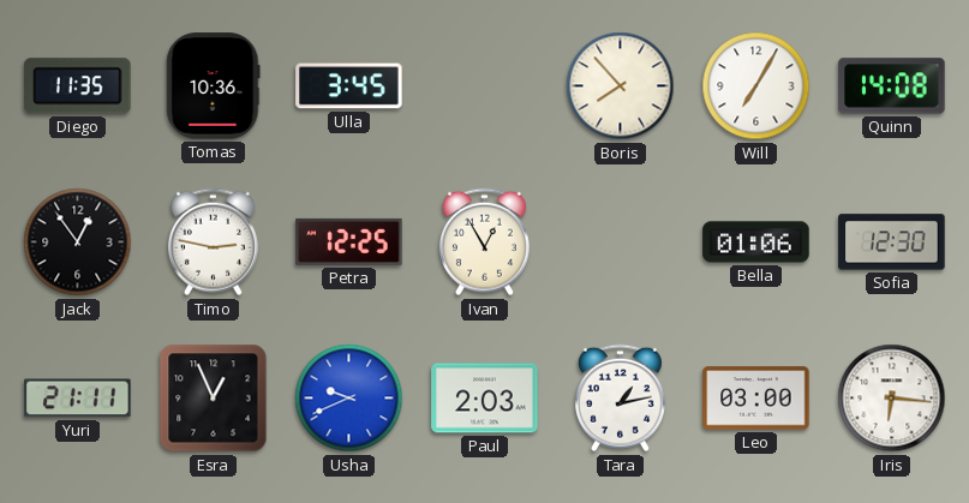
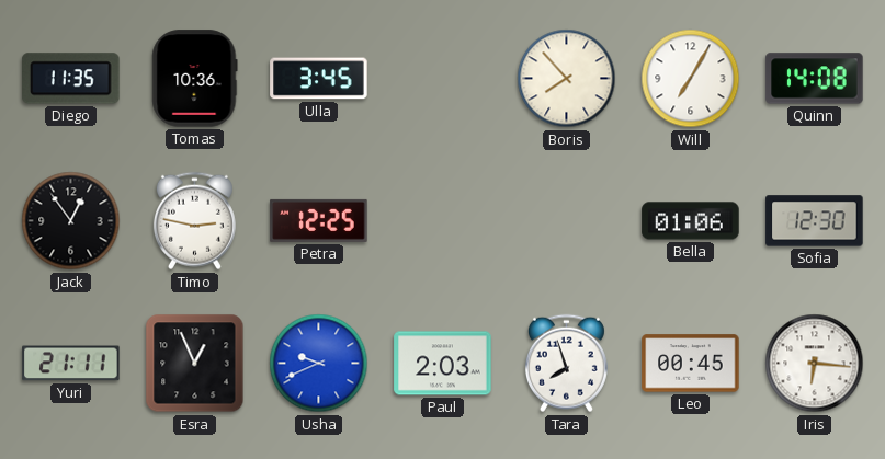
Ivan: 12:55 -> none
Tara: 1:13 -> 7:57
Leo: 03:00 -> 00:45
